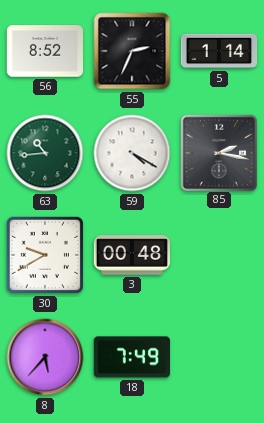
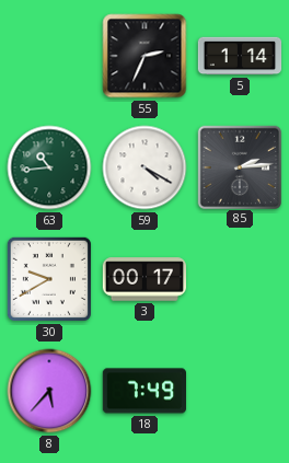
56: 8:52 -> none
85: 2:17 -> 2:14
3: 00:48 -> 00:17
